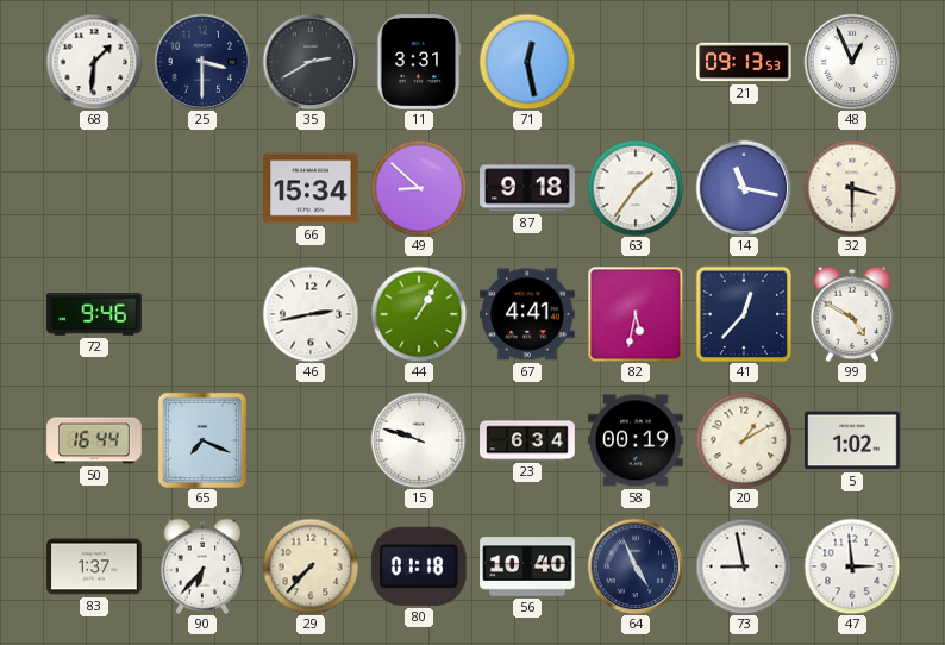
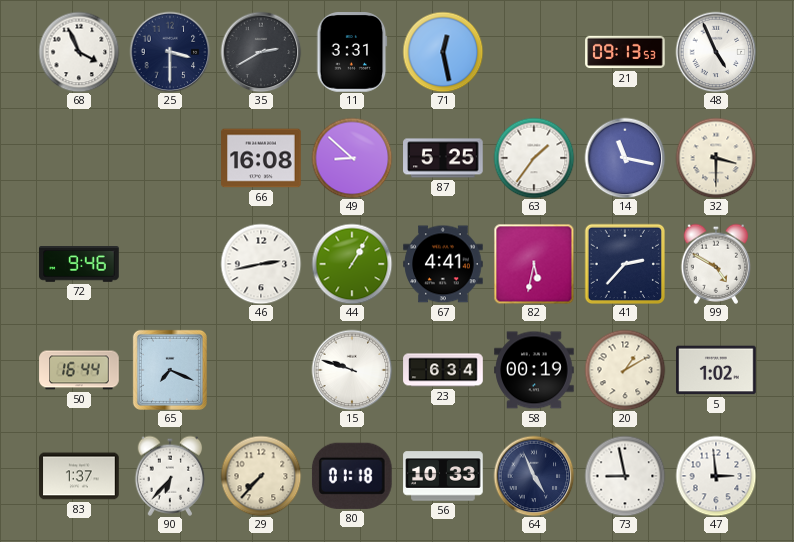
68: 1:31 -> 3:56
48: 12:56 -> 4:56
66: 15:34 -> 16:08
87: 9:18 -> 5:25
41: 12:37 -> 2:37
56: 10:40 -> 10:33
